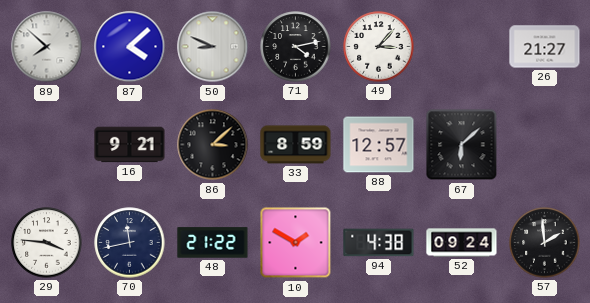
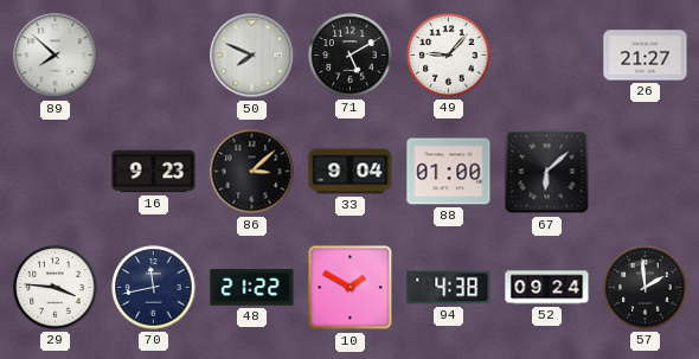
87: 4:08 -> none
50: 8:49 -> 7:49
71: 4:13 -> 5:10
49: 3:07 -> 9:07
16: 9:21 -> 9:23
33: 8:59 -> 9:04
88: 12:57 -> 01:00
